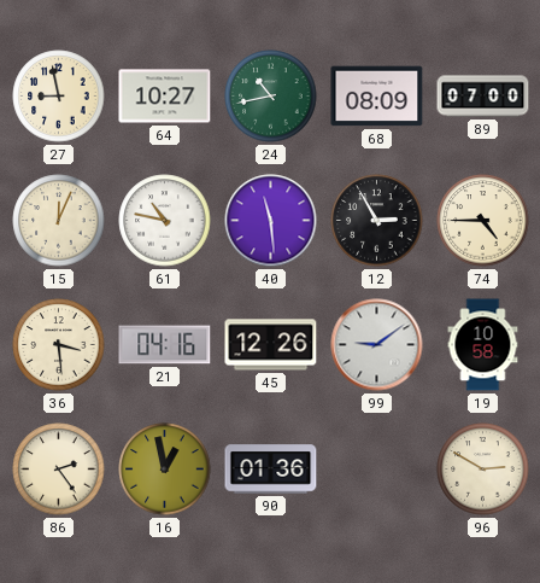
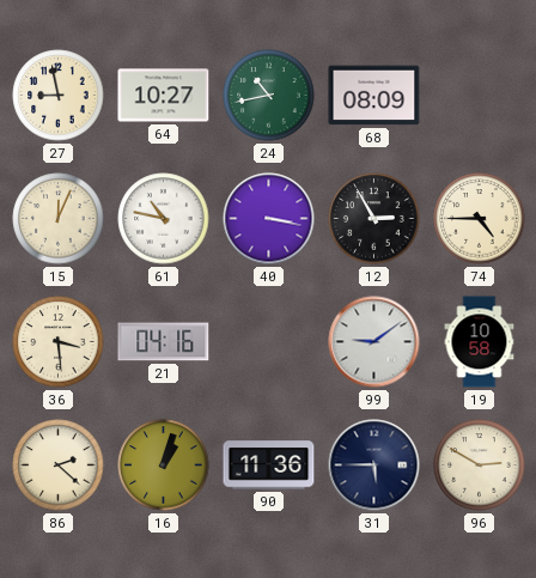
89: 07:00 -> none
40: 11:29 -> 3:17
45: 12:26 -> none
86: 2:24 -> 2:22
16: 12:58 -> 1:03
90: 01:36 -> 11:36
31: none -> 5:45
